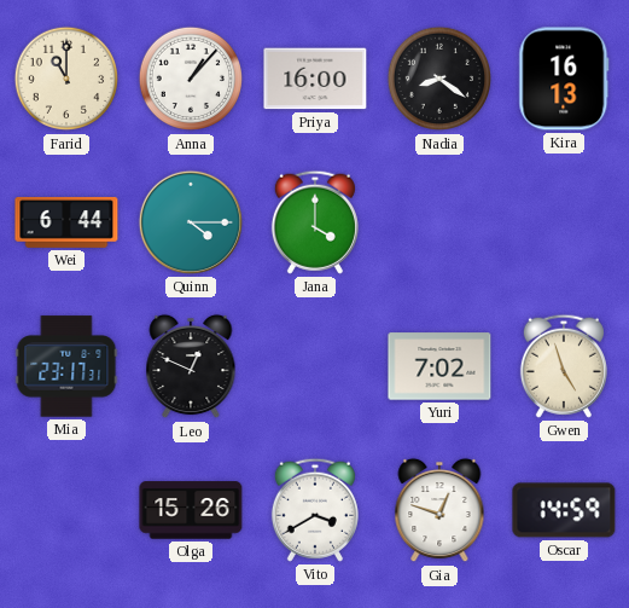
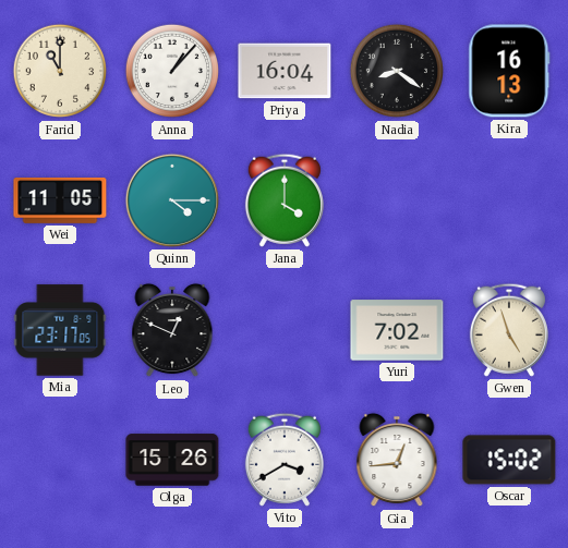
Priya: 16:00 -> 16:04
Wei: 6:44 -> 11:05
Mia: 23:17:31 -> 23:17:05
Gia: 12:48 -> 12:44
Oscar: 14:59 -> 15:02
